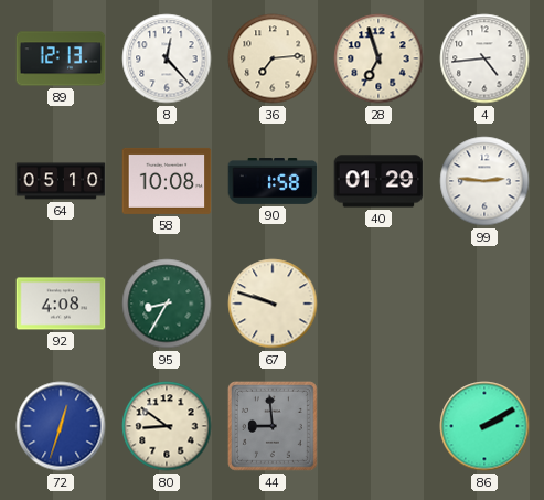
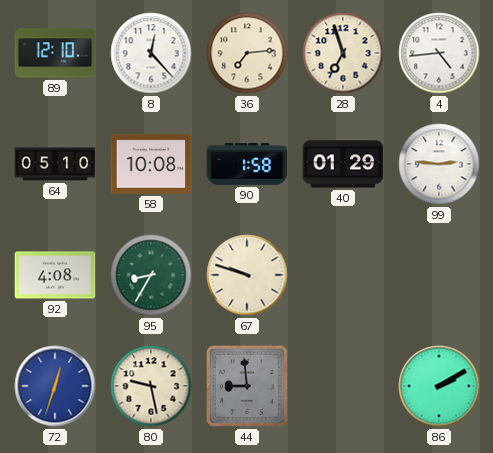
89: 12:13 -> 12:10
80: 8:51 -> 9:28
